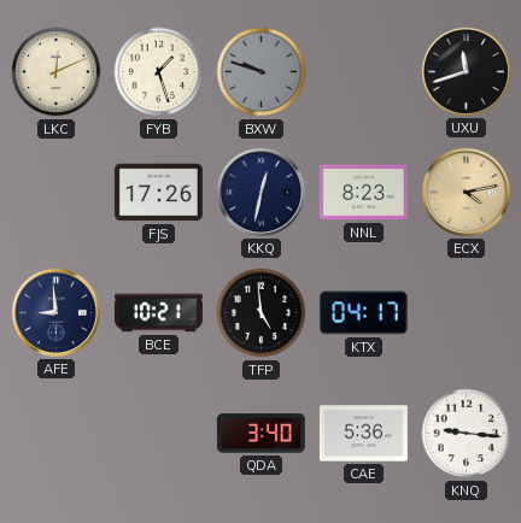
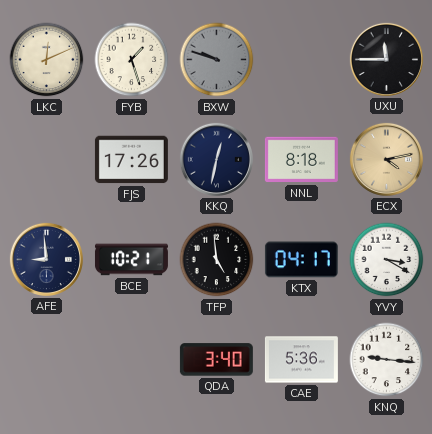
UXU: 11:42 -> 11:45
NNL: 8:23 -> 8:18
YVY: none -> 3:20
